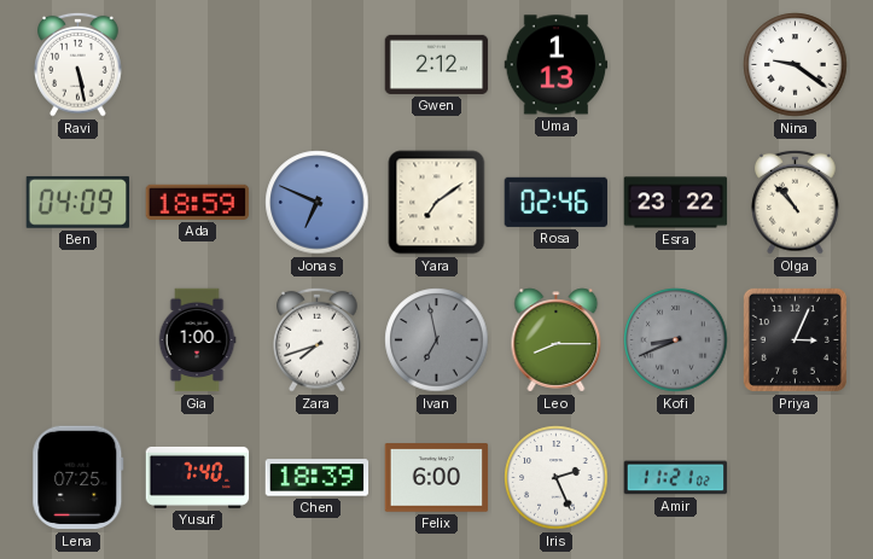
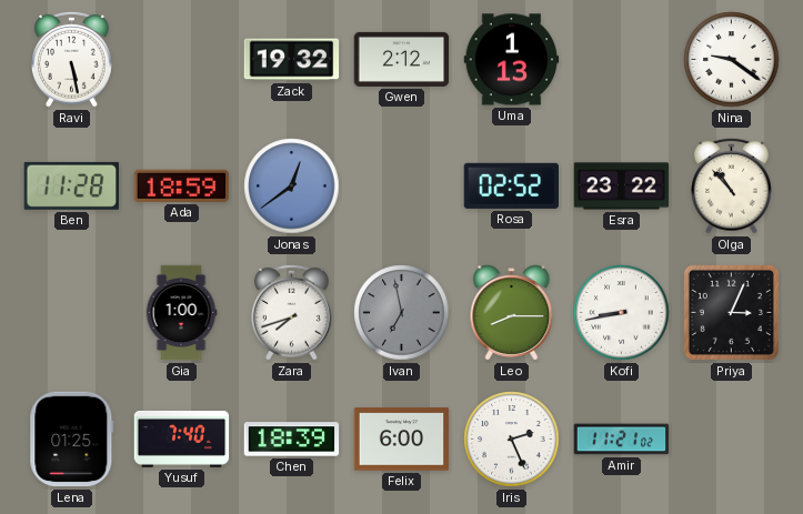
Zack: none -> 19:32
Ben: 04:09 -> 11:28
Jonas: 6:49 -> 12:39
Yara: 7:09 -> none
Rosa: 02:46 -> 02:52
Kofi: 8:41 -> 8:43
Kofi dial: grey -> white
Lena: 07:25 -> 01:25
